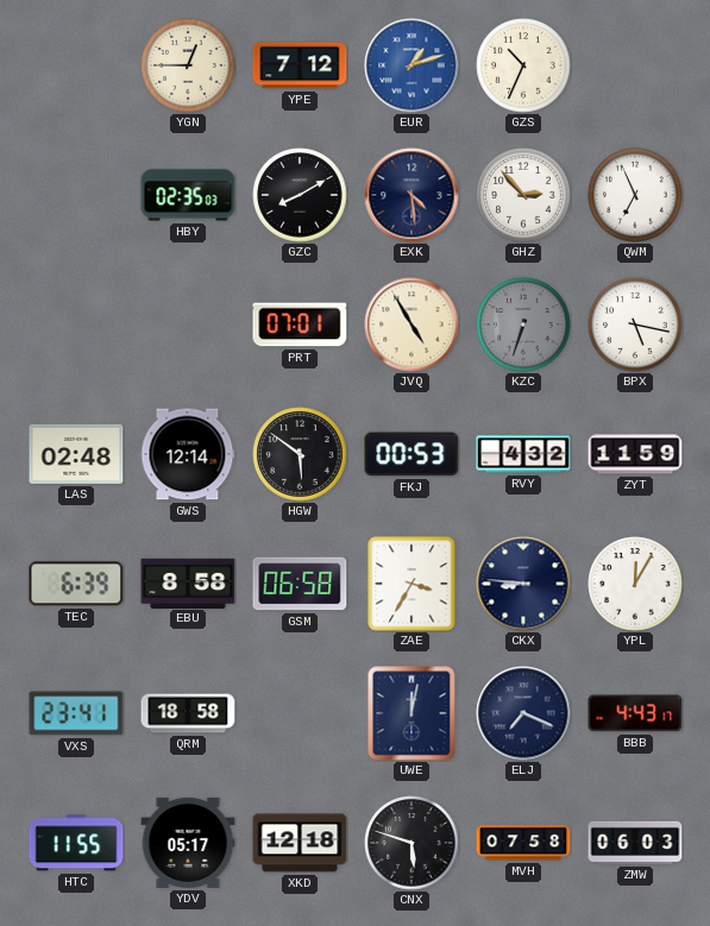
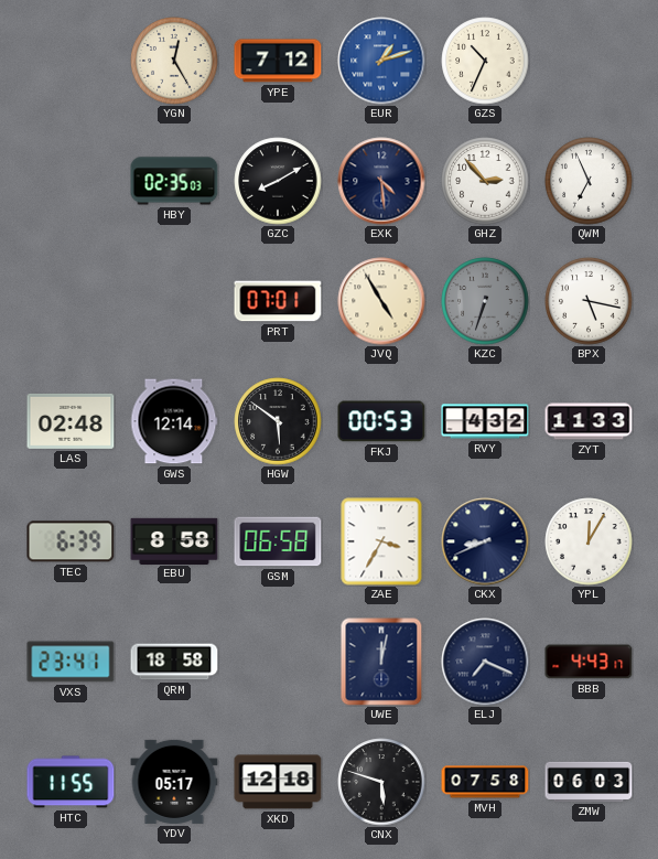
YGN: 12:45 -> 12:25
ZYT: 11:59 -> 11:33
CKX: 8:46 -> 8:41
